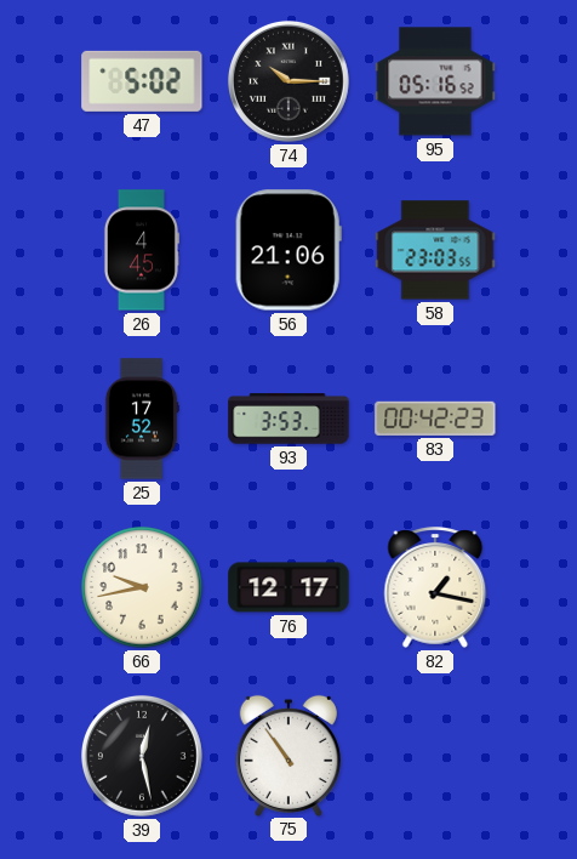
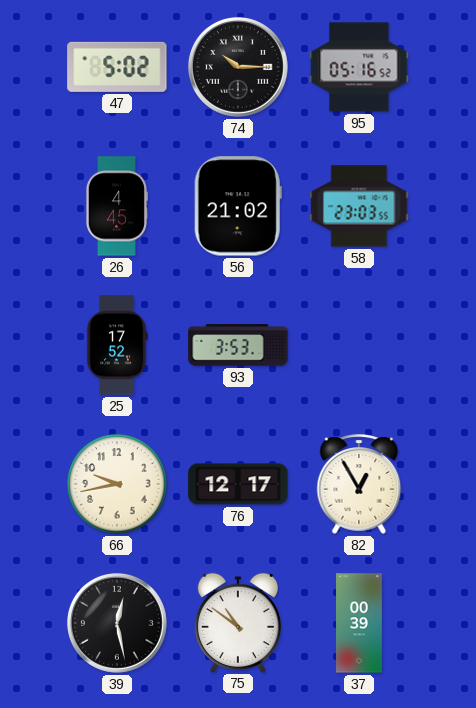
56: 21:06 -> 21:02
83: 00:42 -> none
82: 1:17 -> 12:55
75: 10:54 -> 10:51
37: none -> 00:39
